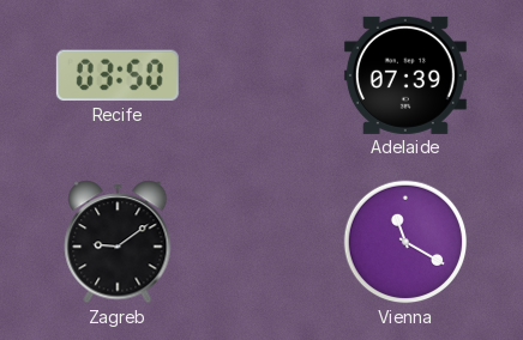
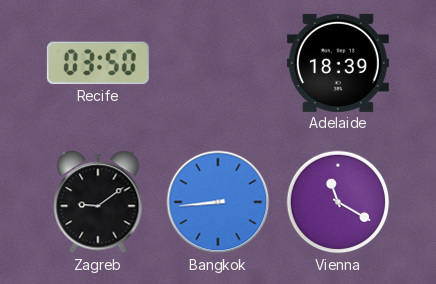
Adelaide: 07:39 -> 18:39
Bangkok: none -> 8:44
